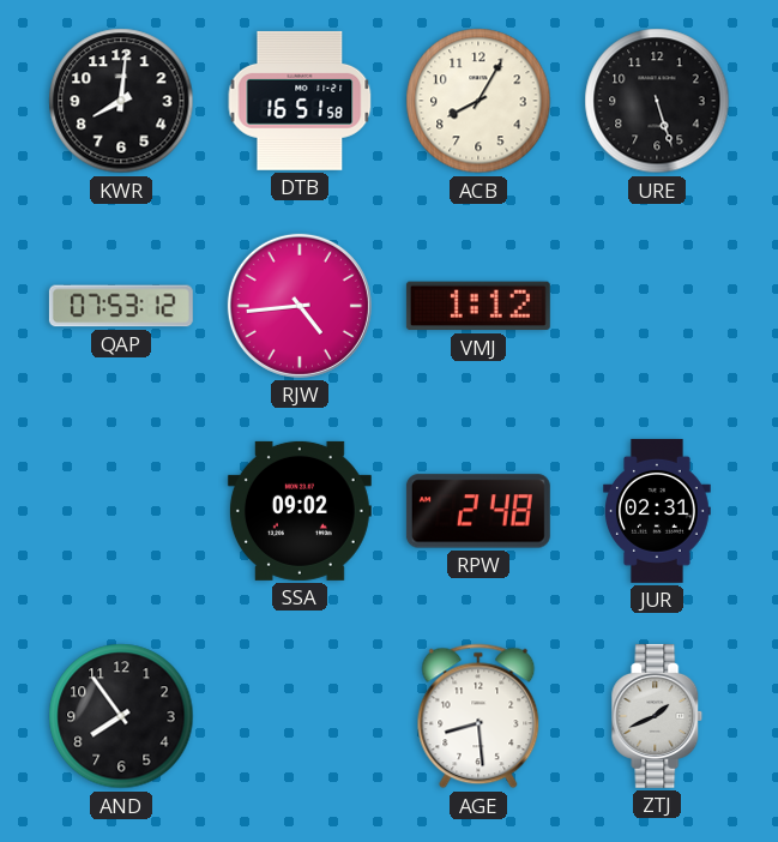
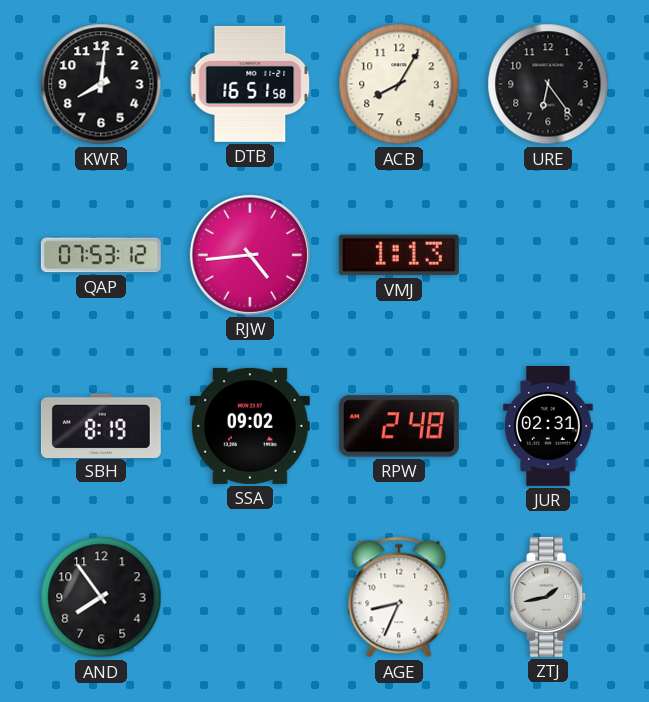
URE: 5:27 -> 6:24
VMJ: 1:12 -> 1:13
SBH: none -> 8:19
AGE: 8:29 -> 8:34
ZTJ: 1:41 -> 1:43
